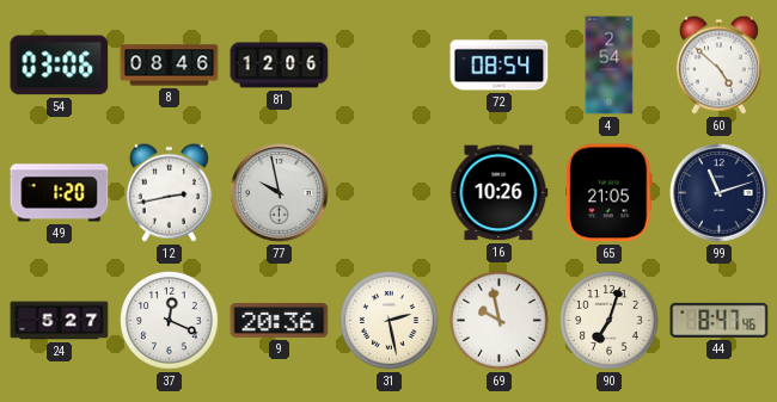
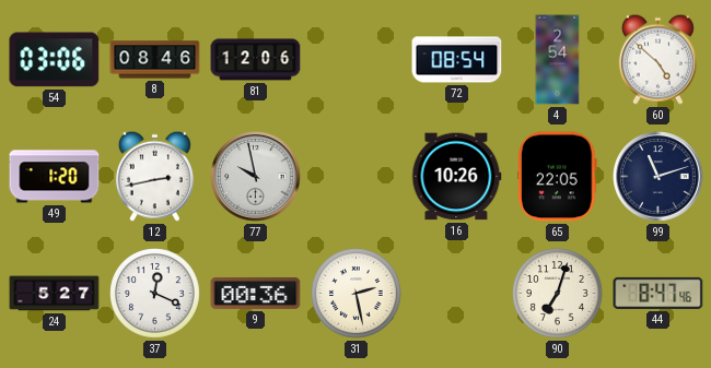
65: 21:05 -> 22:05
9: 20:36 -> 00:36
69: 9:58 -> none
